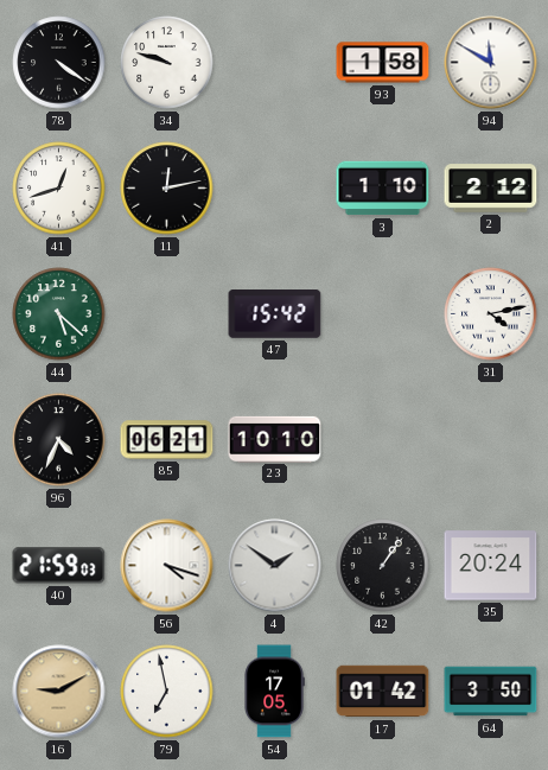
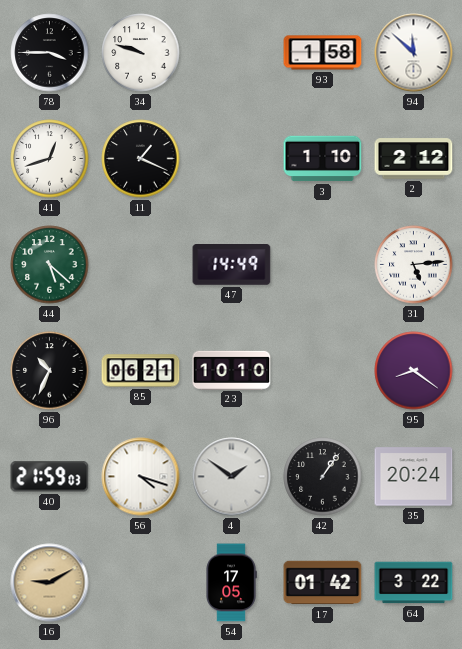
78: 4:21 -> 3:45
94: 11:50 -> 11:52
11: 12:13 -> 1:19
47: 15:42 -> 14:49
31: 4:13 -> 5:14
96: 4:34 -> 10:34
95: none -> 8:21
79: 6:58 -> none
64: 3:50 -> 3:22
